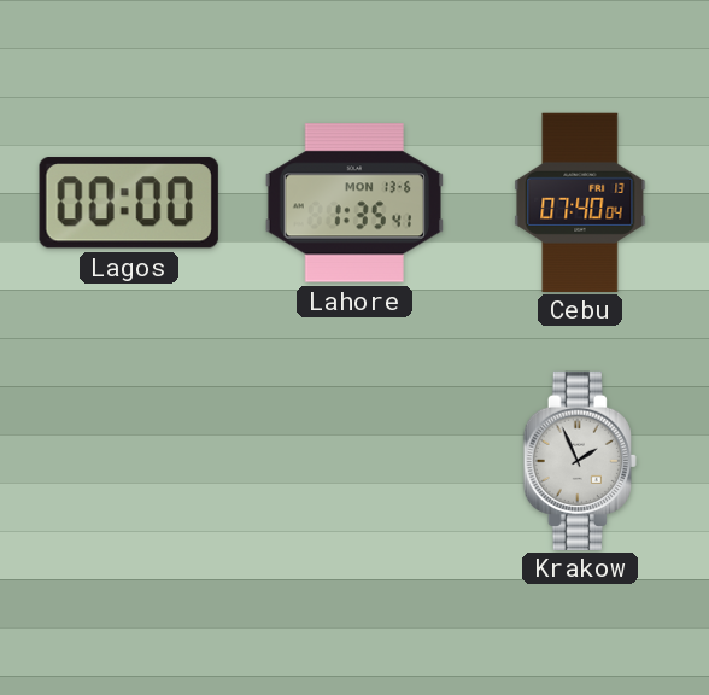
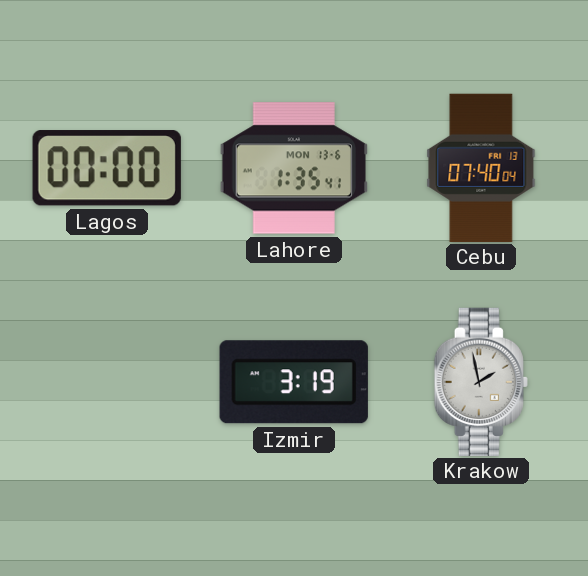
Izmir: none -> 3:19
Krakow: 1:56 -> 1:58
